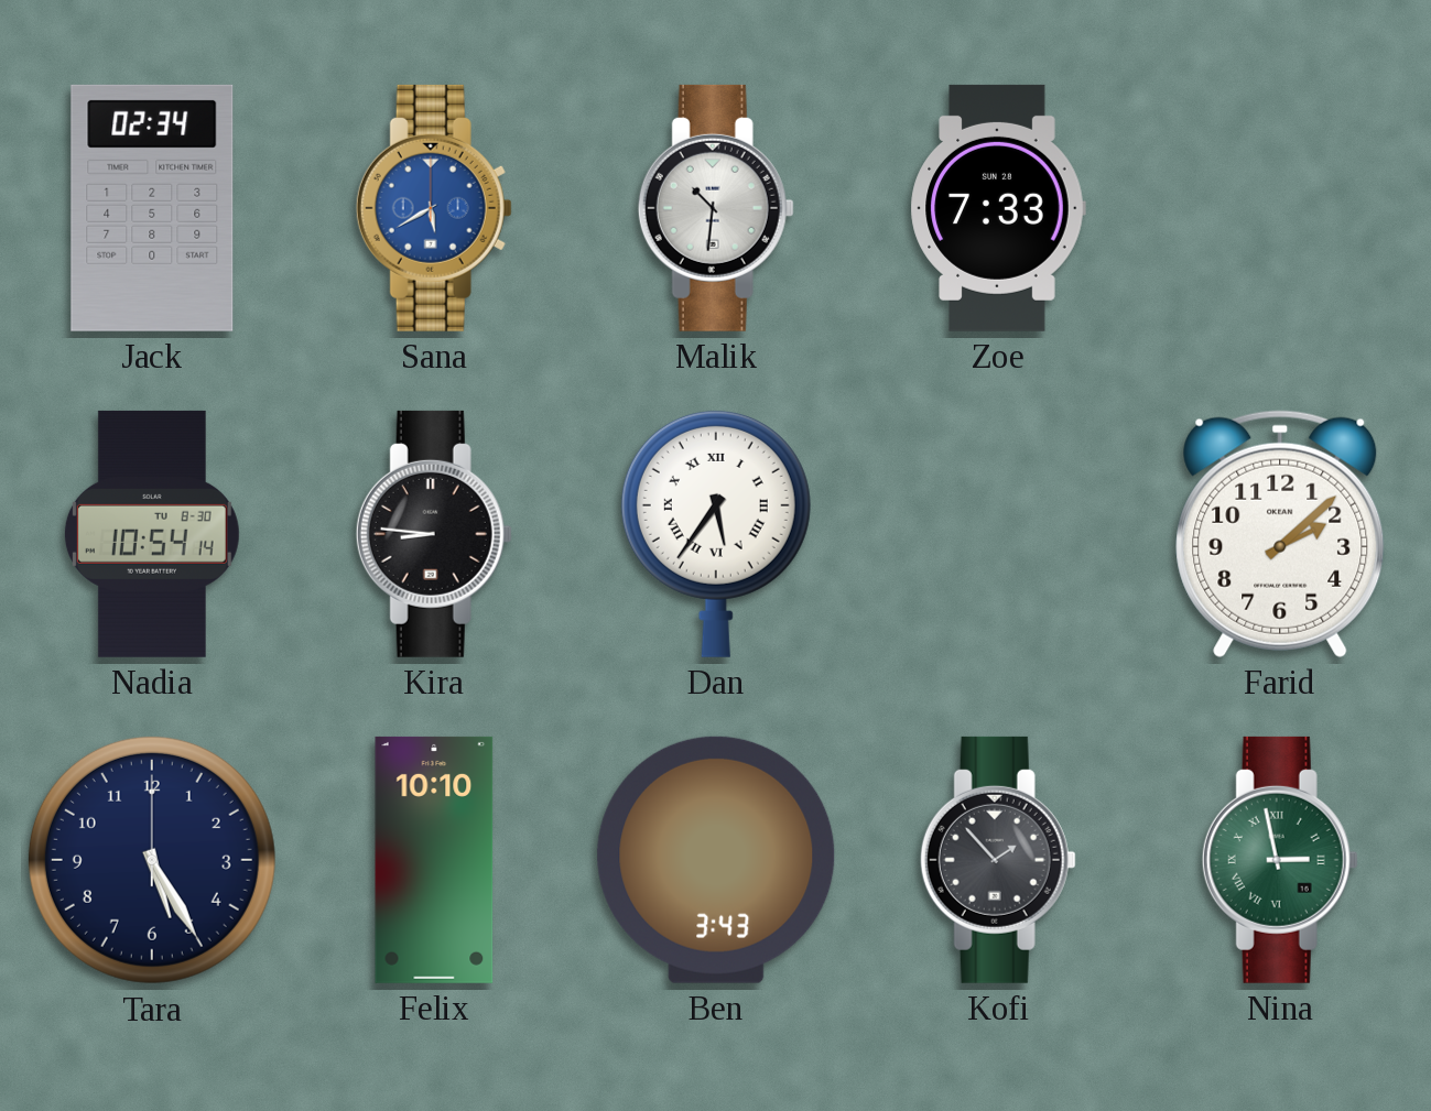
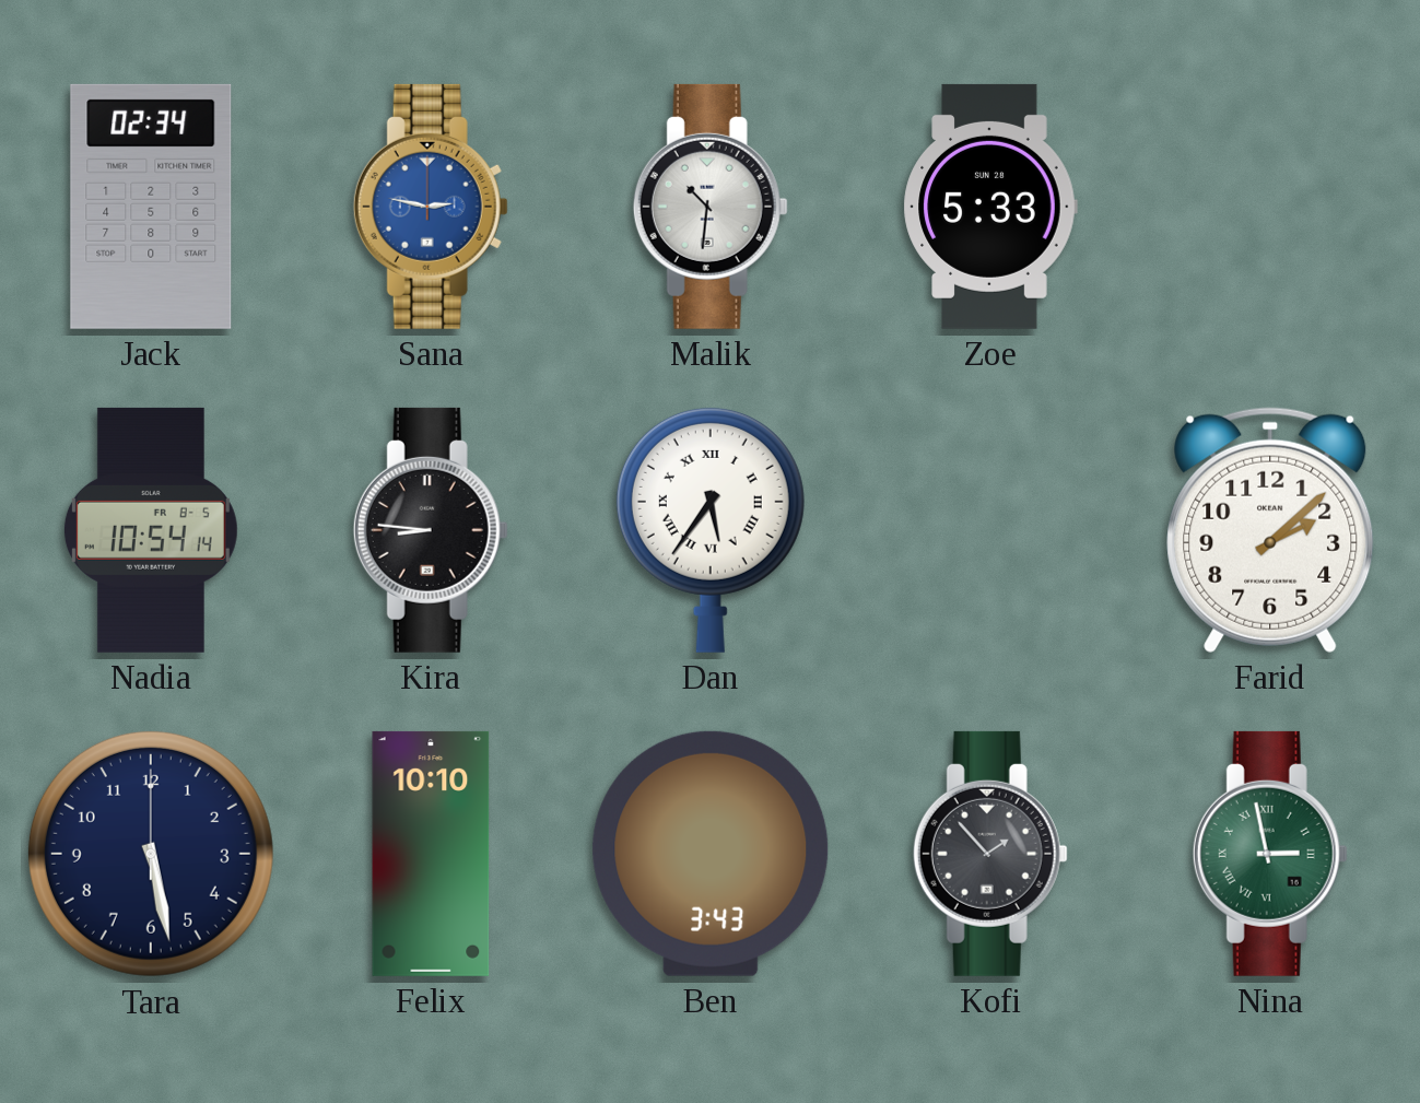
Sana: 5:40 -> 2:47
Zoe: 7:33 -> 5:33
Nadia date: TU 8-30 -> FR 8-5
Tara: 5:25 -> 5:28
